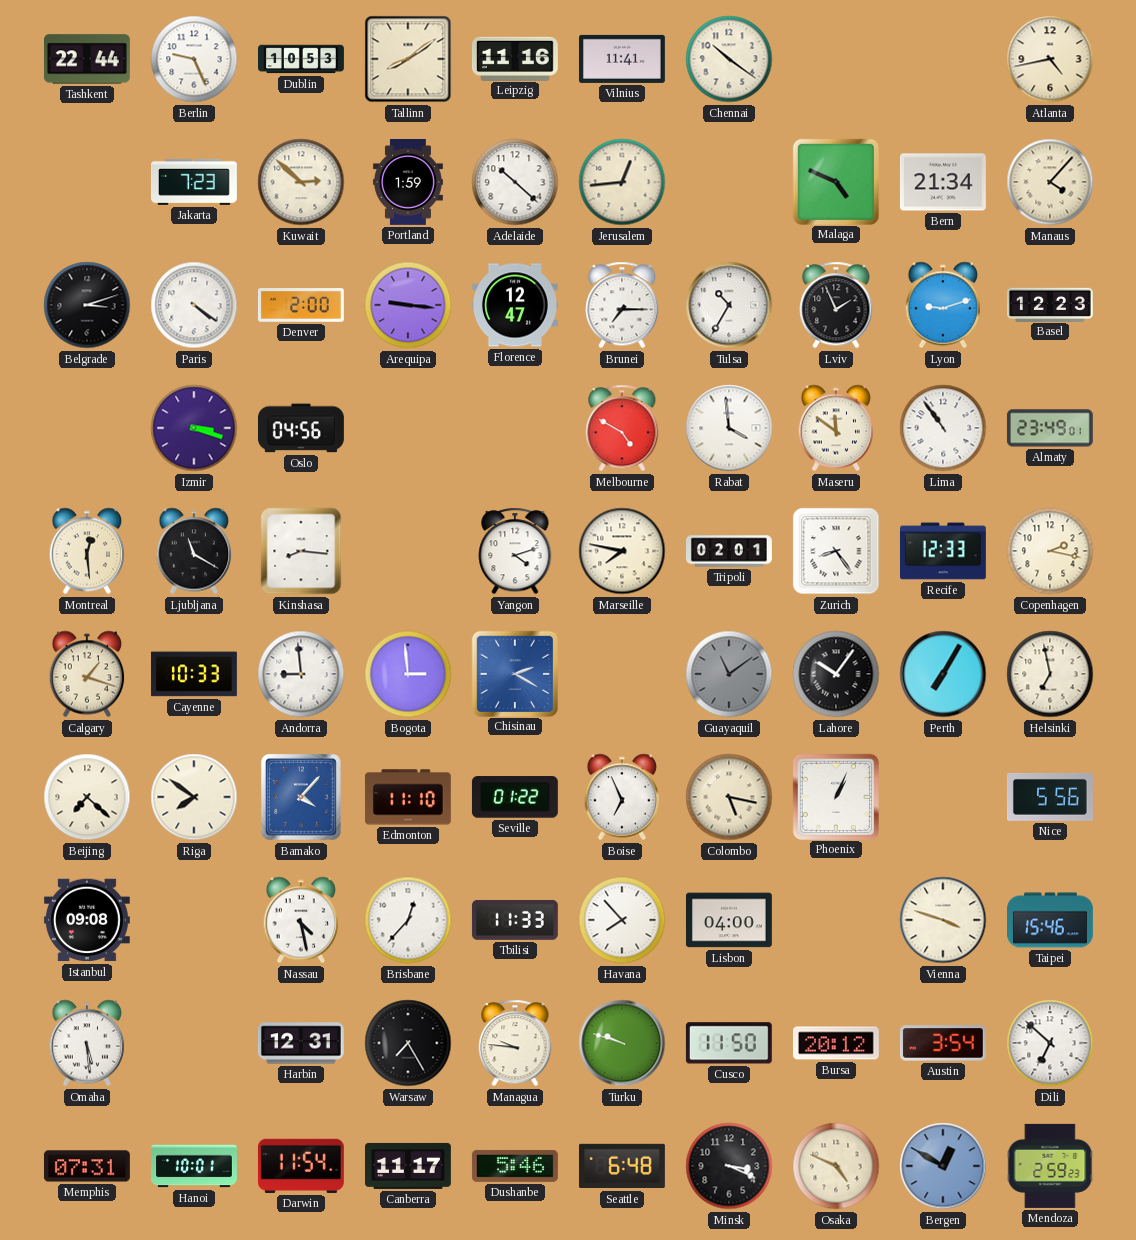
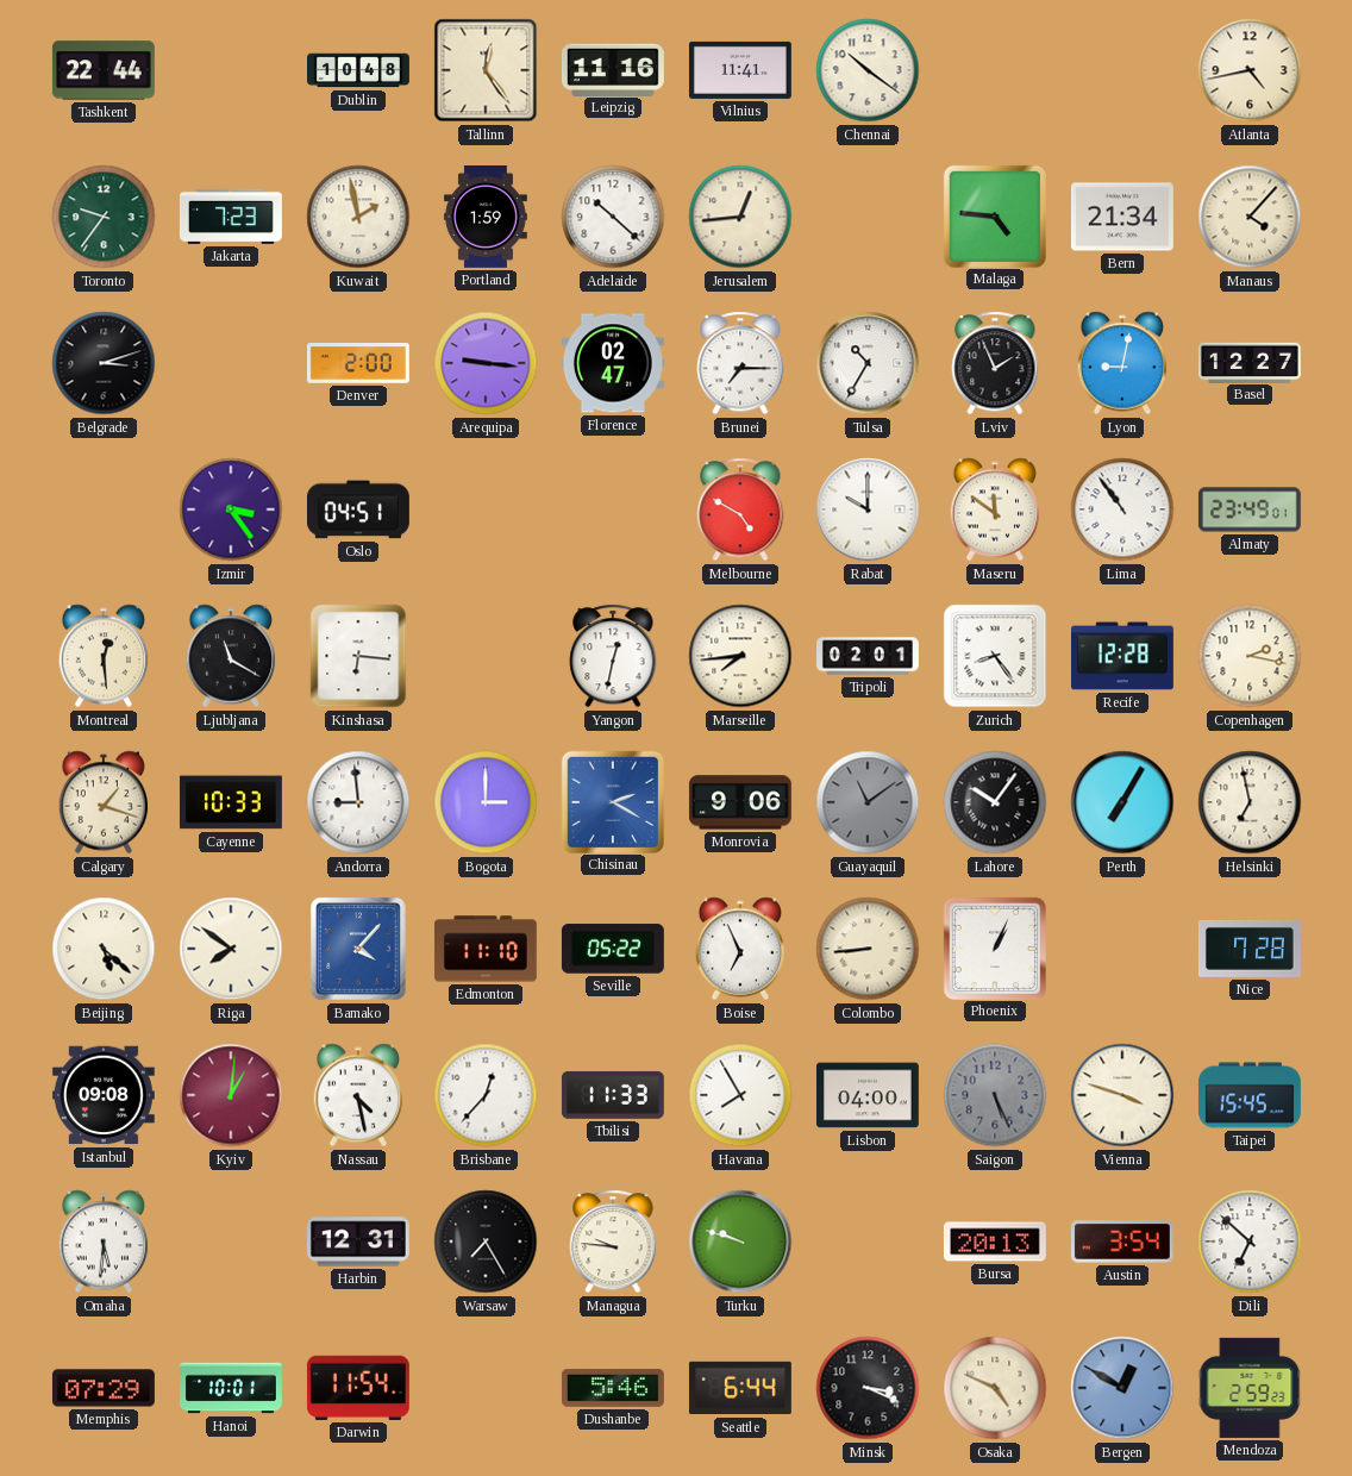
Berlin: 9:26 -> none
Dublin: 10:53 -> 10:48
Tallinn: 8:09 -> 12:24
Toronto: none -> 9:36
Kuwait: 2:52 -> 1:58
Malaga: 4:49 -> 4:46
Paris: 4:21 -> none
Florence: 12:47 -> 02:47
Lyon: 9:12 -> 9:02
Basel: 12:23 -> 12:27
Izmir: 3:18 -> 3:24
Oslo: 04:56 -> 04:51
Rabat: 3:59 -> 10:00
Kinshasa: 8:16 -> 6:16
Yangon: 4:12 -> 12:32
Marseille: 7:47 -> 7:44
Recife: 12:33 -> 12:28
Bogota: 2:59 -> 3:00
Monrovia: none -> 9:06
Beijing: 7:22 -> 5:22
Seville: 01:22 -> 05:22
Colombo: 5:17 -> 8:44
Nice: 5:56 -> 7:28
Kyiv: none -> 1:01
Havana: 7:53 -> 7:55
Saigon: none -> 5:26
Taipei: 15:46 -> 15:45
Omaha: 5:29 -> 5:31
Cusco: 11:50 -> none
Bursa: 20:12 -> 20:13
Memphis: 07:31 -> 07:29
Canberra: 11:17 -> none
Seattle: 6:48 -> 6:44
